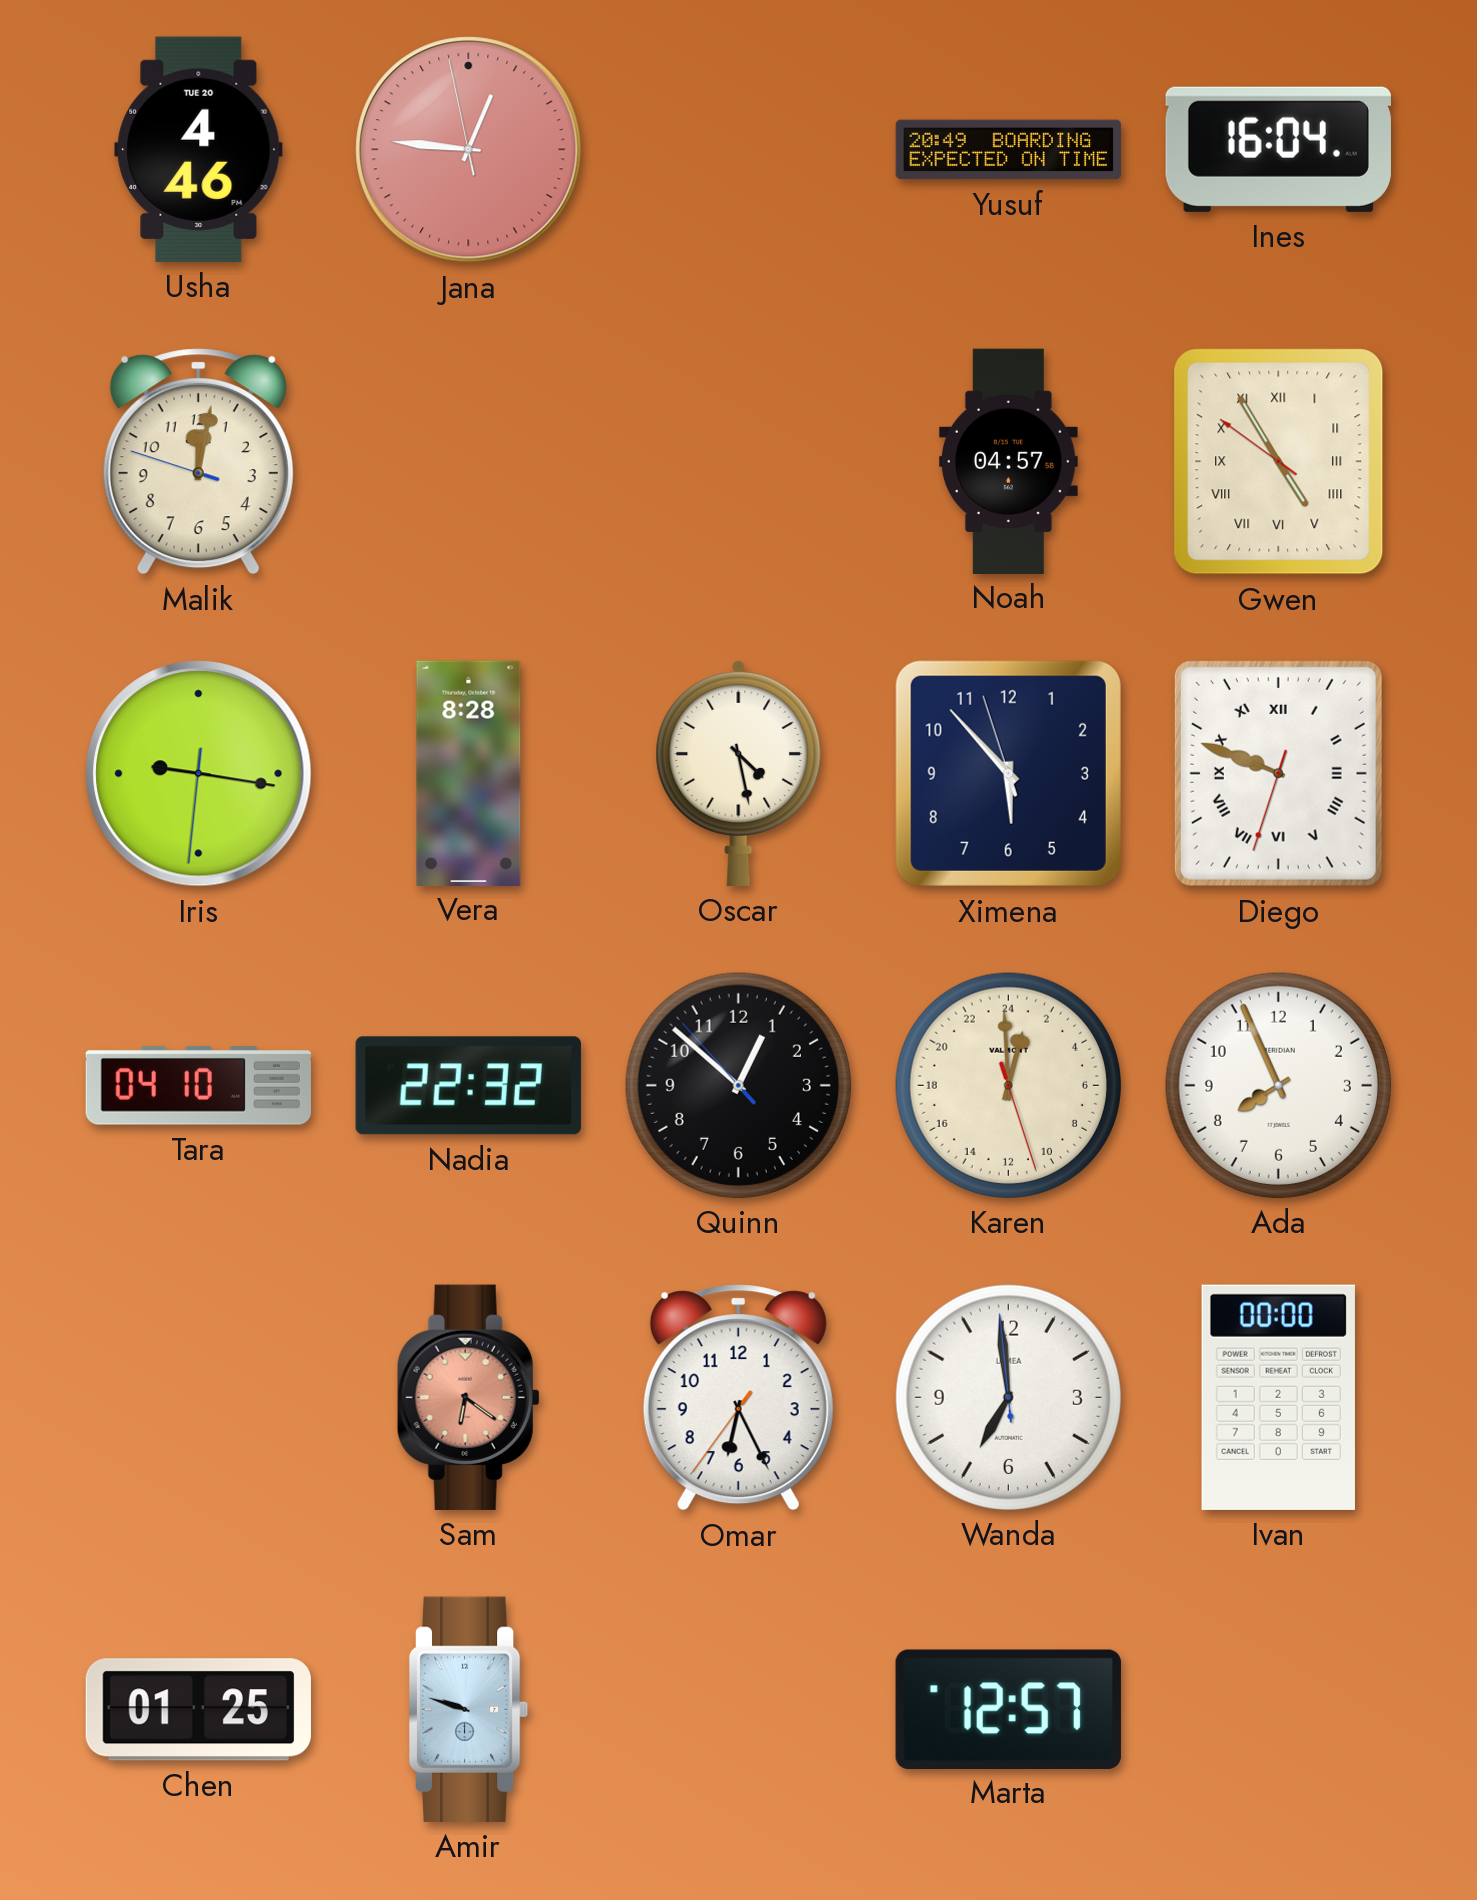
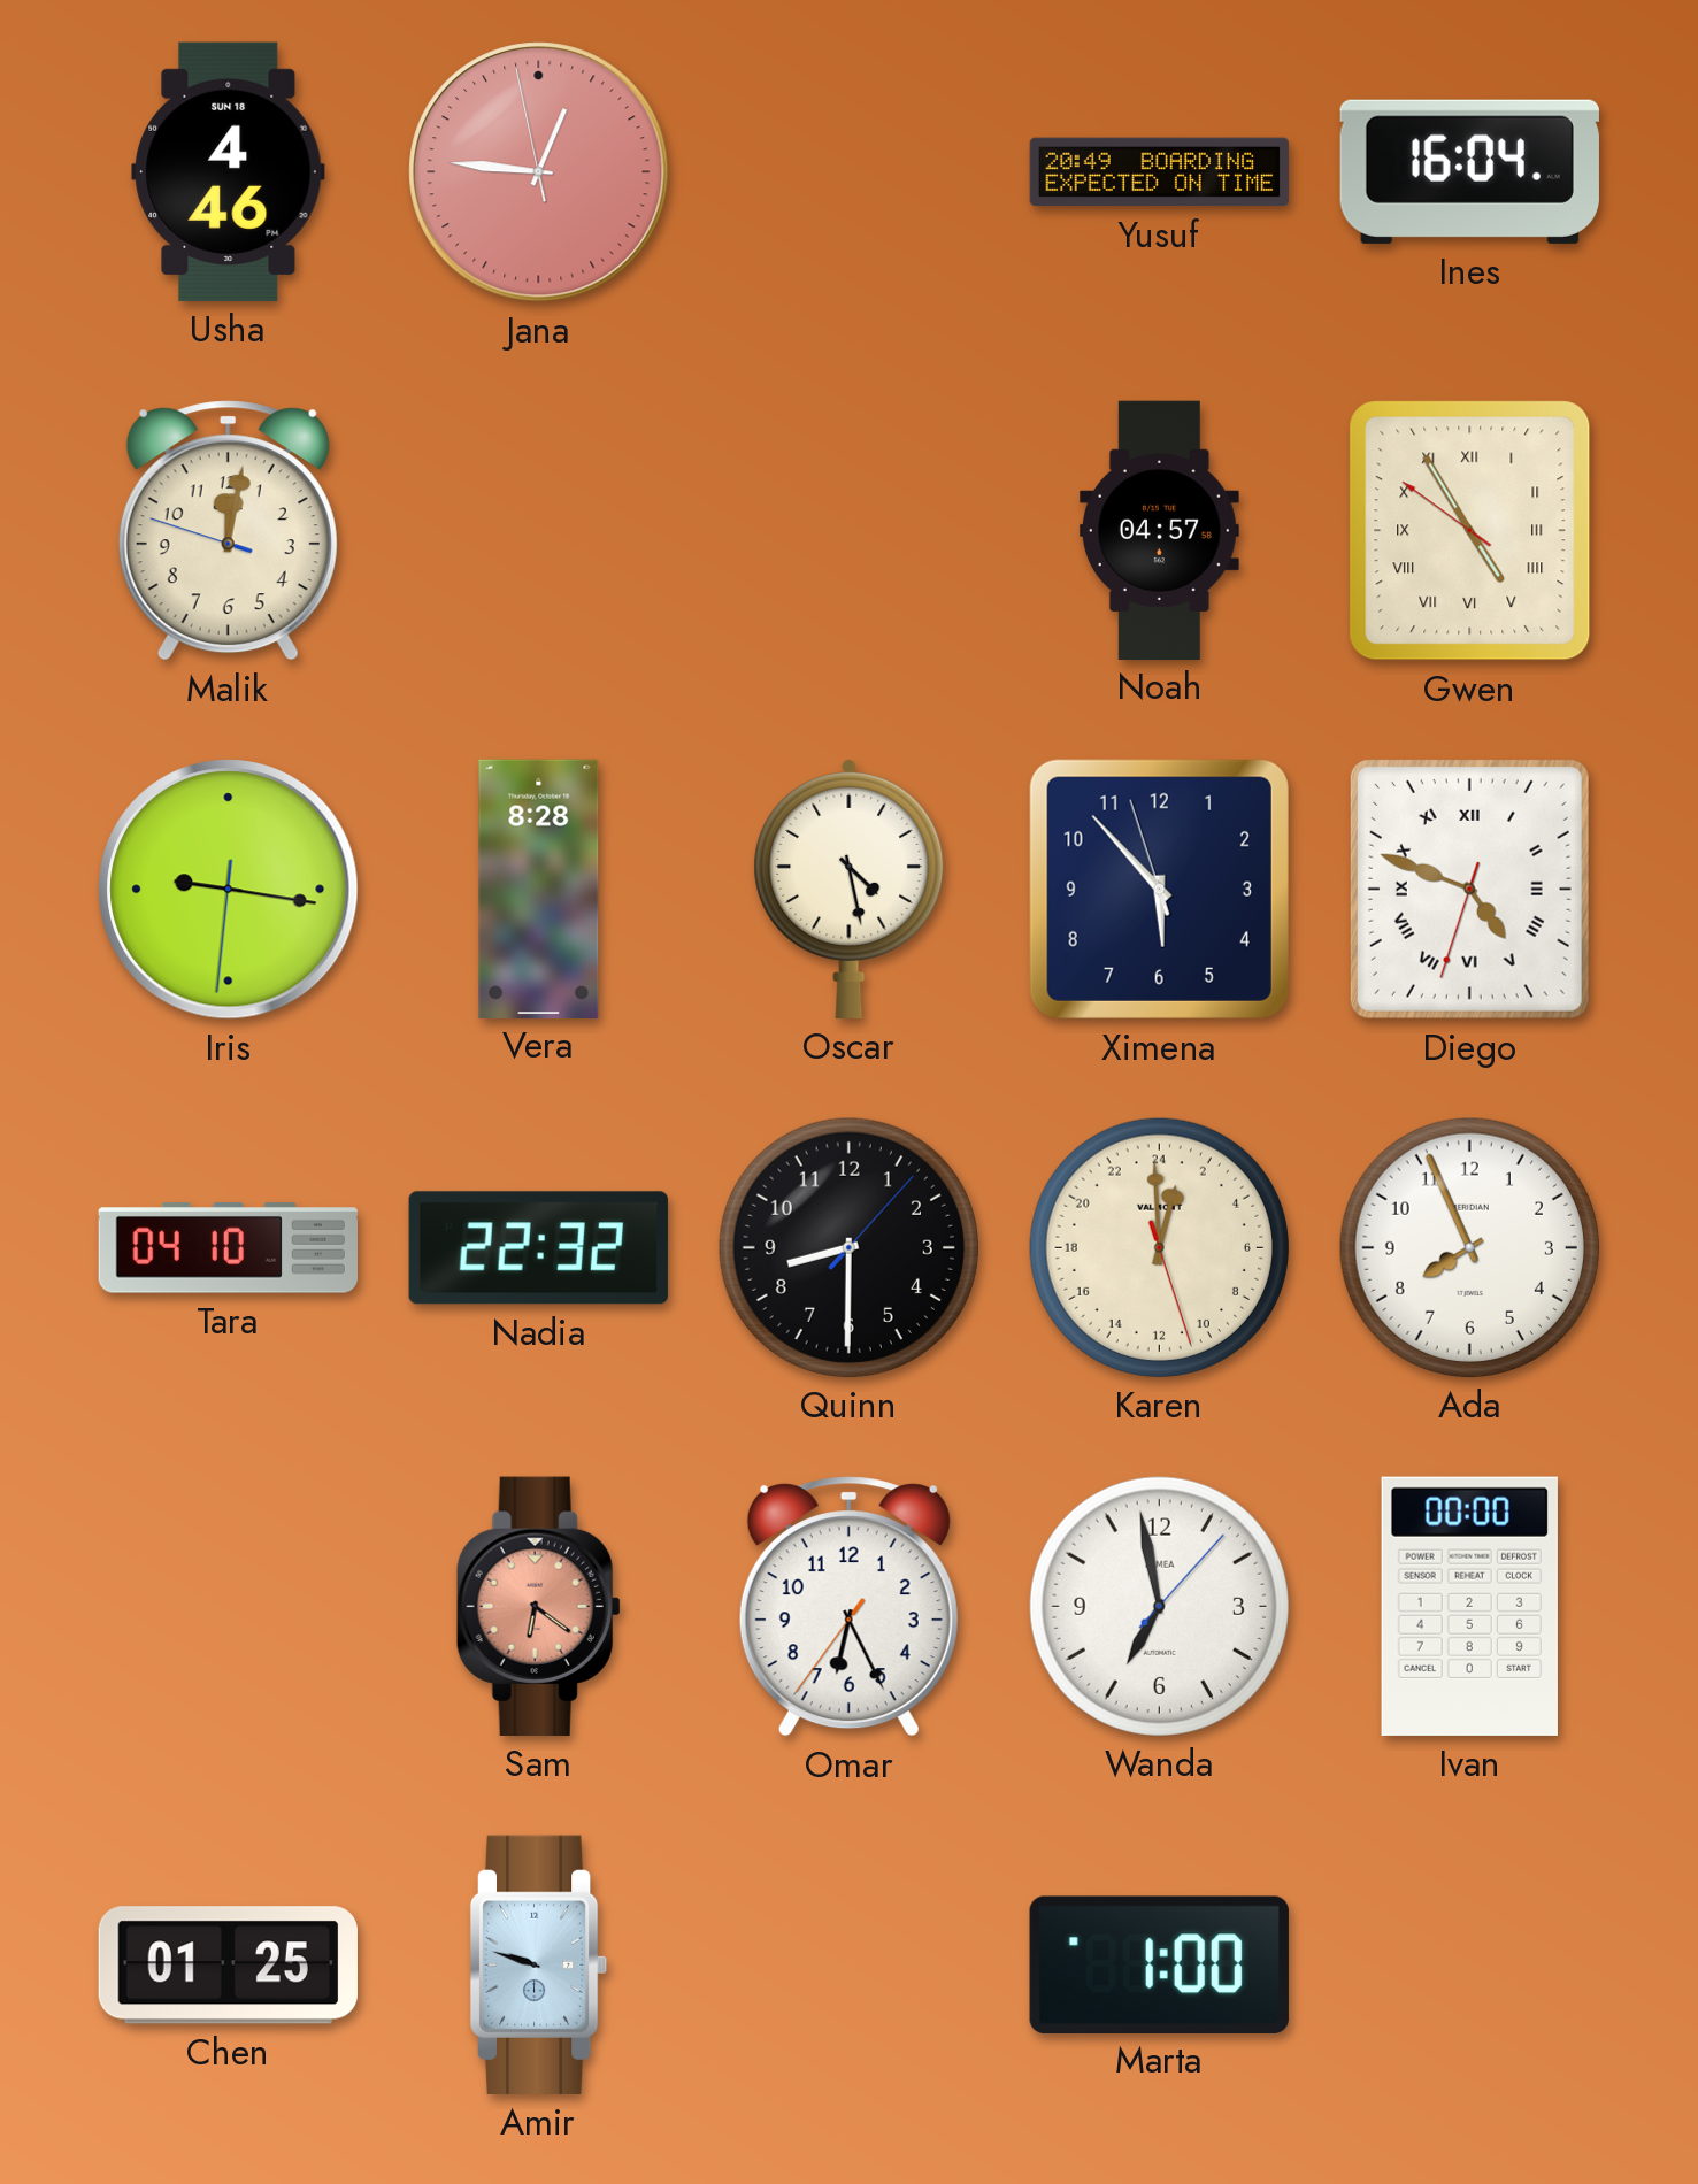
Usha date: TUE 20 -> SUN 18
Diego: 9:48 -> 4:48
Quinn: 12:51 -> 8:30
Wanda: 6:58:59 -> 6:58:07
Marta: 12:57 -> 1:00
